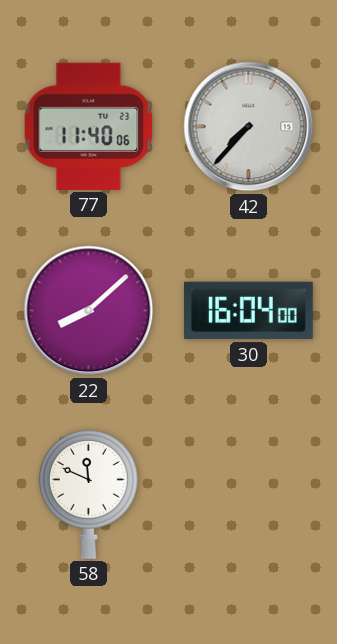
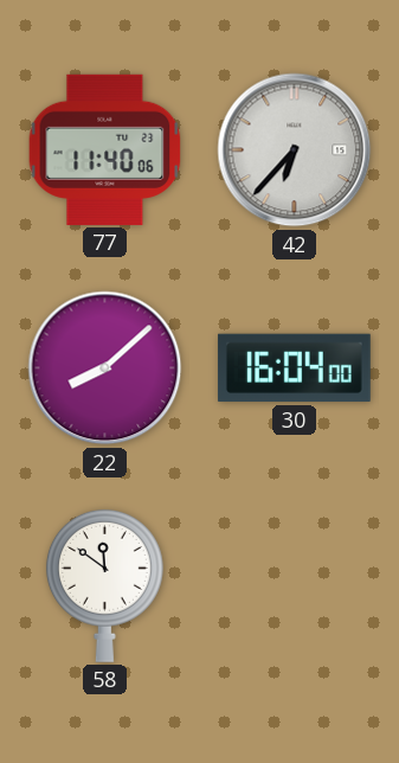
42: 7:37 -> 6:37
58: 11:49 -> 11:51
